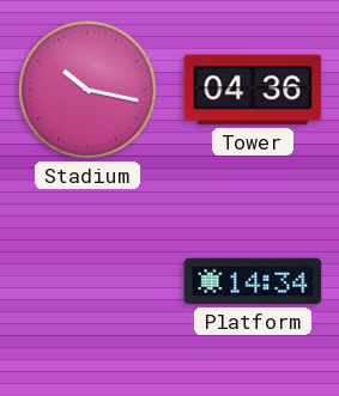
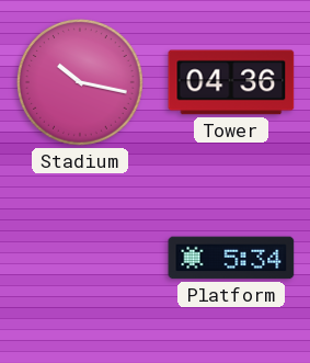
Platform: 14:34 -> 5:34
